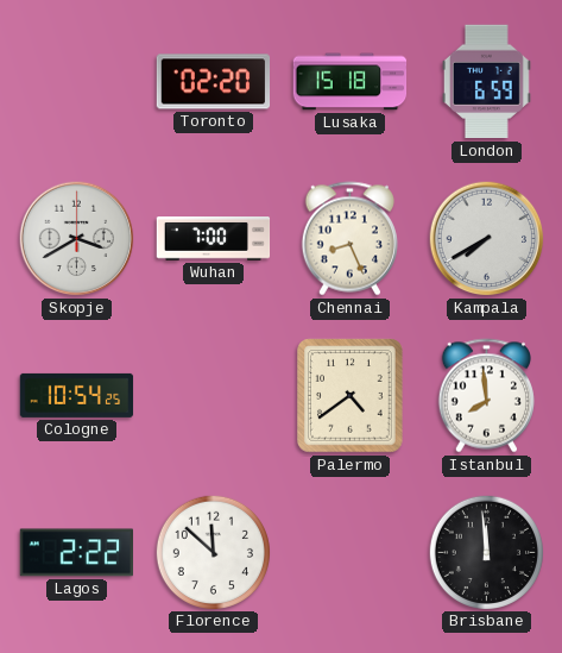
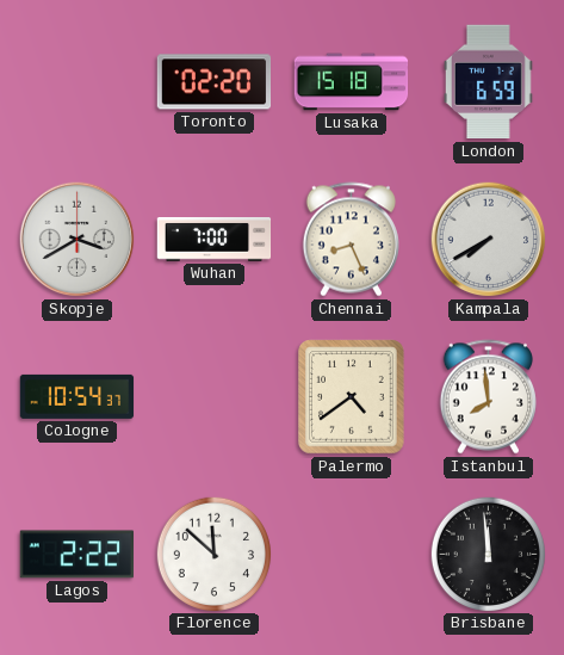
Cologne: 10:54:25 -> 10:54:37
